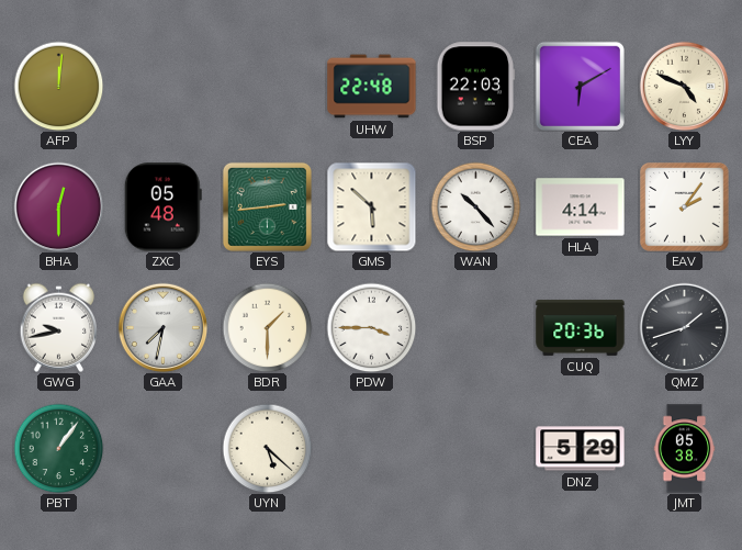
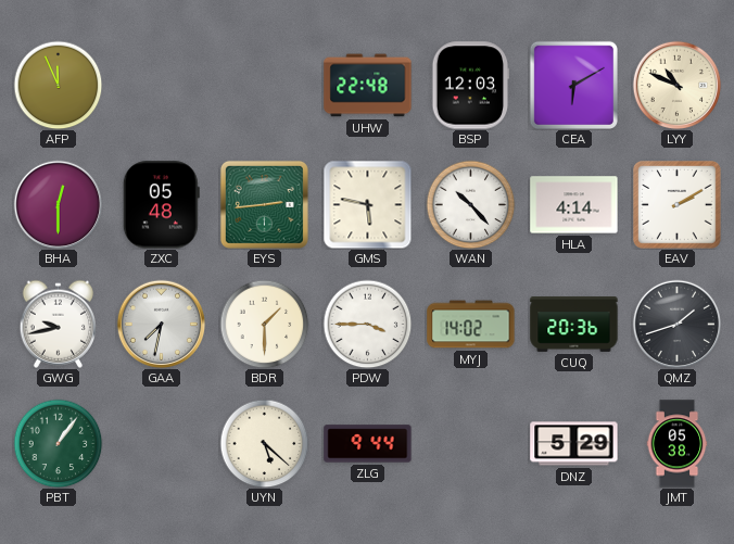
AFP: 12:01 -> 11:56
BSP: 22:03 -> 12:03
LYY: 4:49 -> 10:49
GMS: 5:52 -> 5:47
EAV: 2:06 -> 2:10
MYJ: none -> 14:02
ZLG: none -> 9:44
